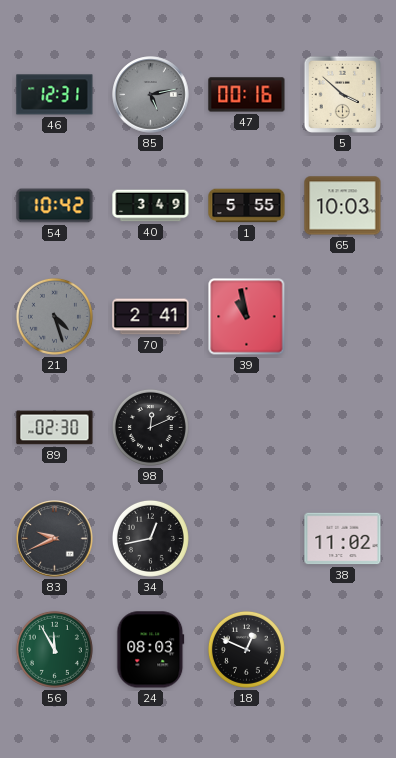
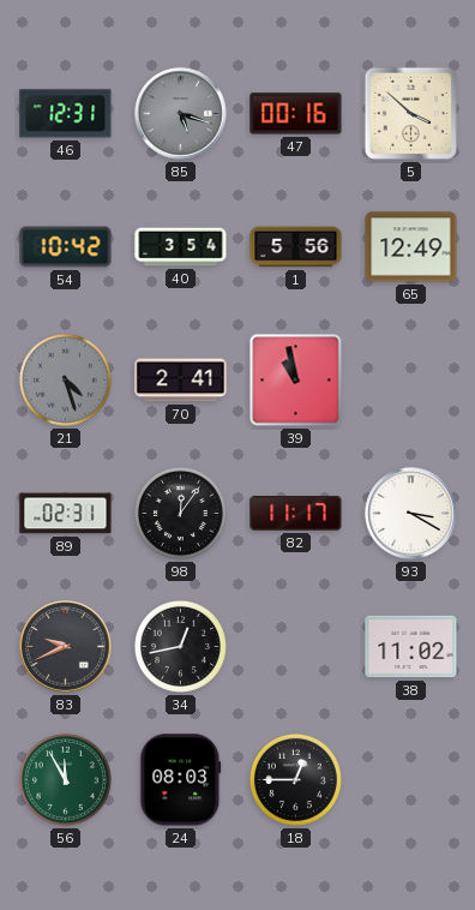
85: 5:13 -> 5:18
40: 3:49 -> 3:54
1: 5:55 -> 5:56
65: 10:03 -> 12:49
89: 02:30 -> 02:31
98: 12:11 -> 12:06
82: none -> 11:17
93: none -> 3:20
18: 12:49 -> 12:45
